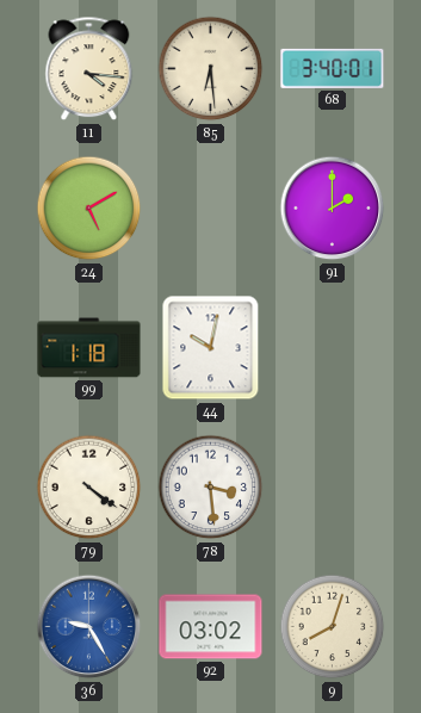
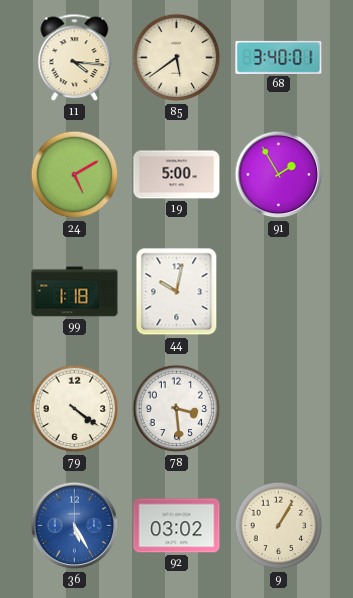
85: 6:29 -> 5:39
19: none -> 5:00
91: 2:00 -> 1:55
36: 9:25 -> 5:25
9: 8:03 -> 1:05
